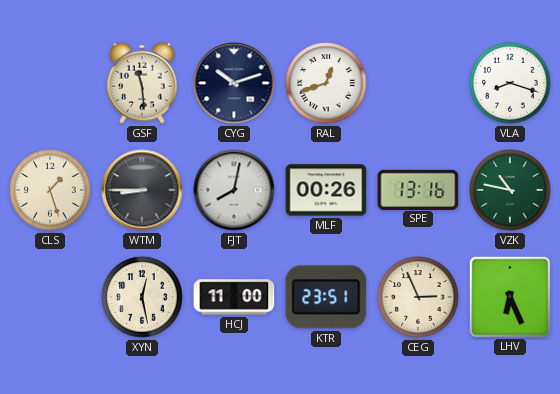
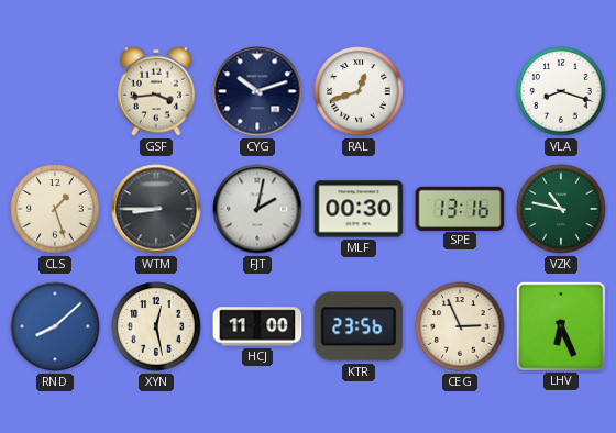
GSF: 11:29 -> 3:44
FJT: 8:02 -> 2:02
MLF: 00:26 -> 00:30
RND: none -> 8:08
KTR: 23:51 -> 23:56
